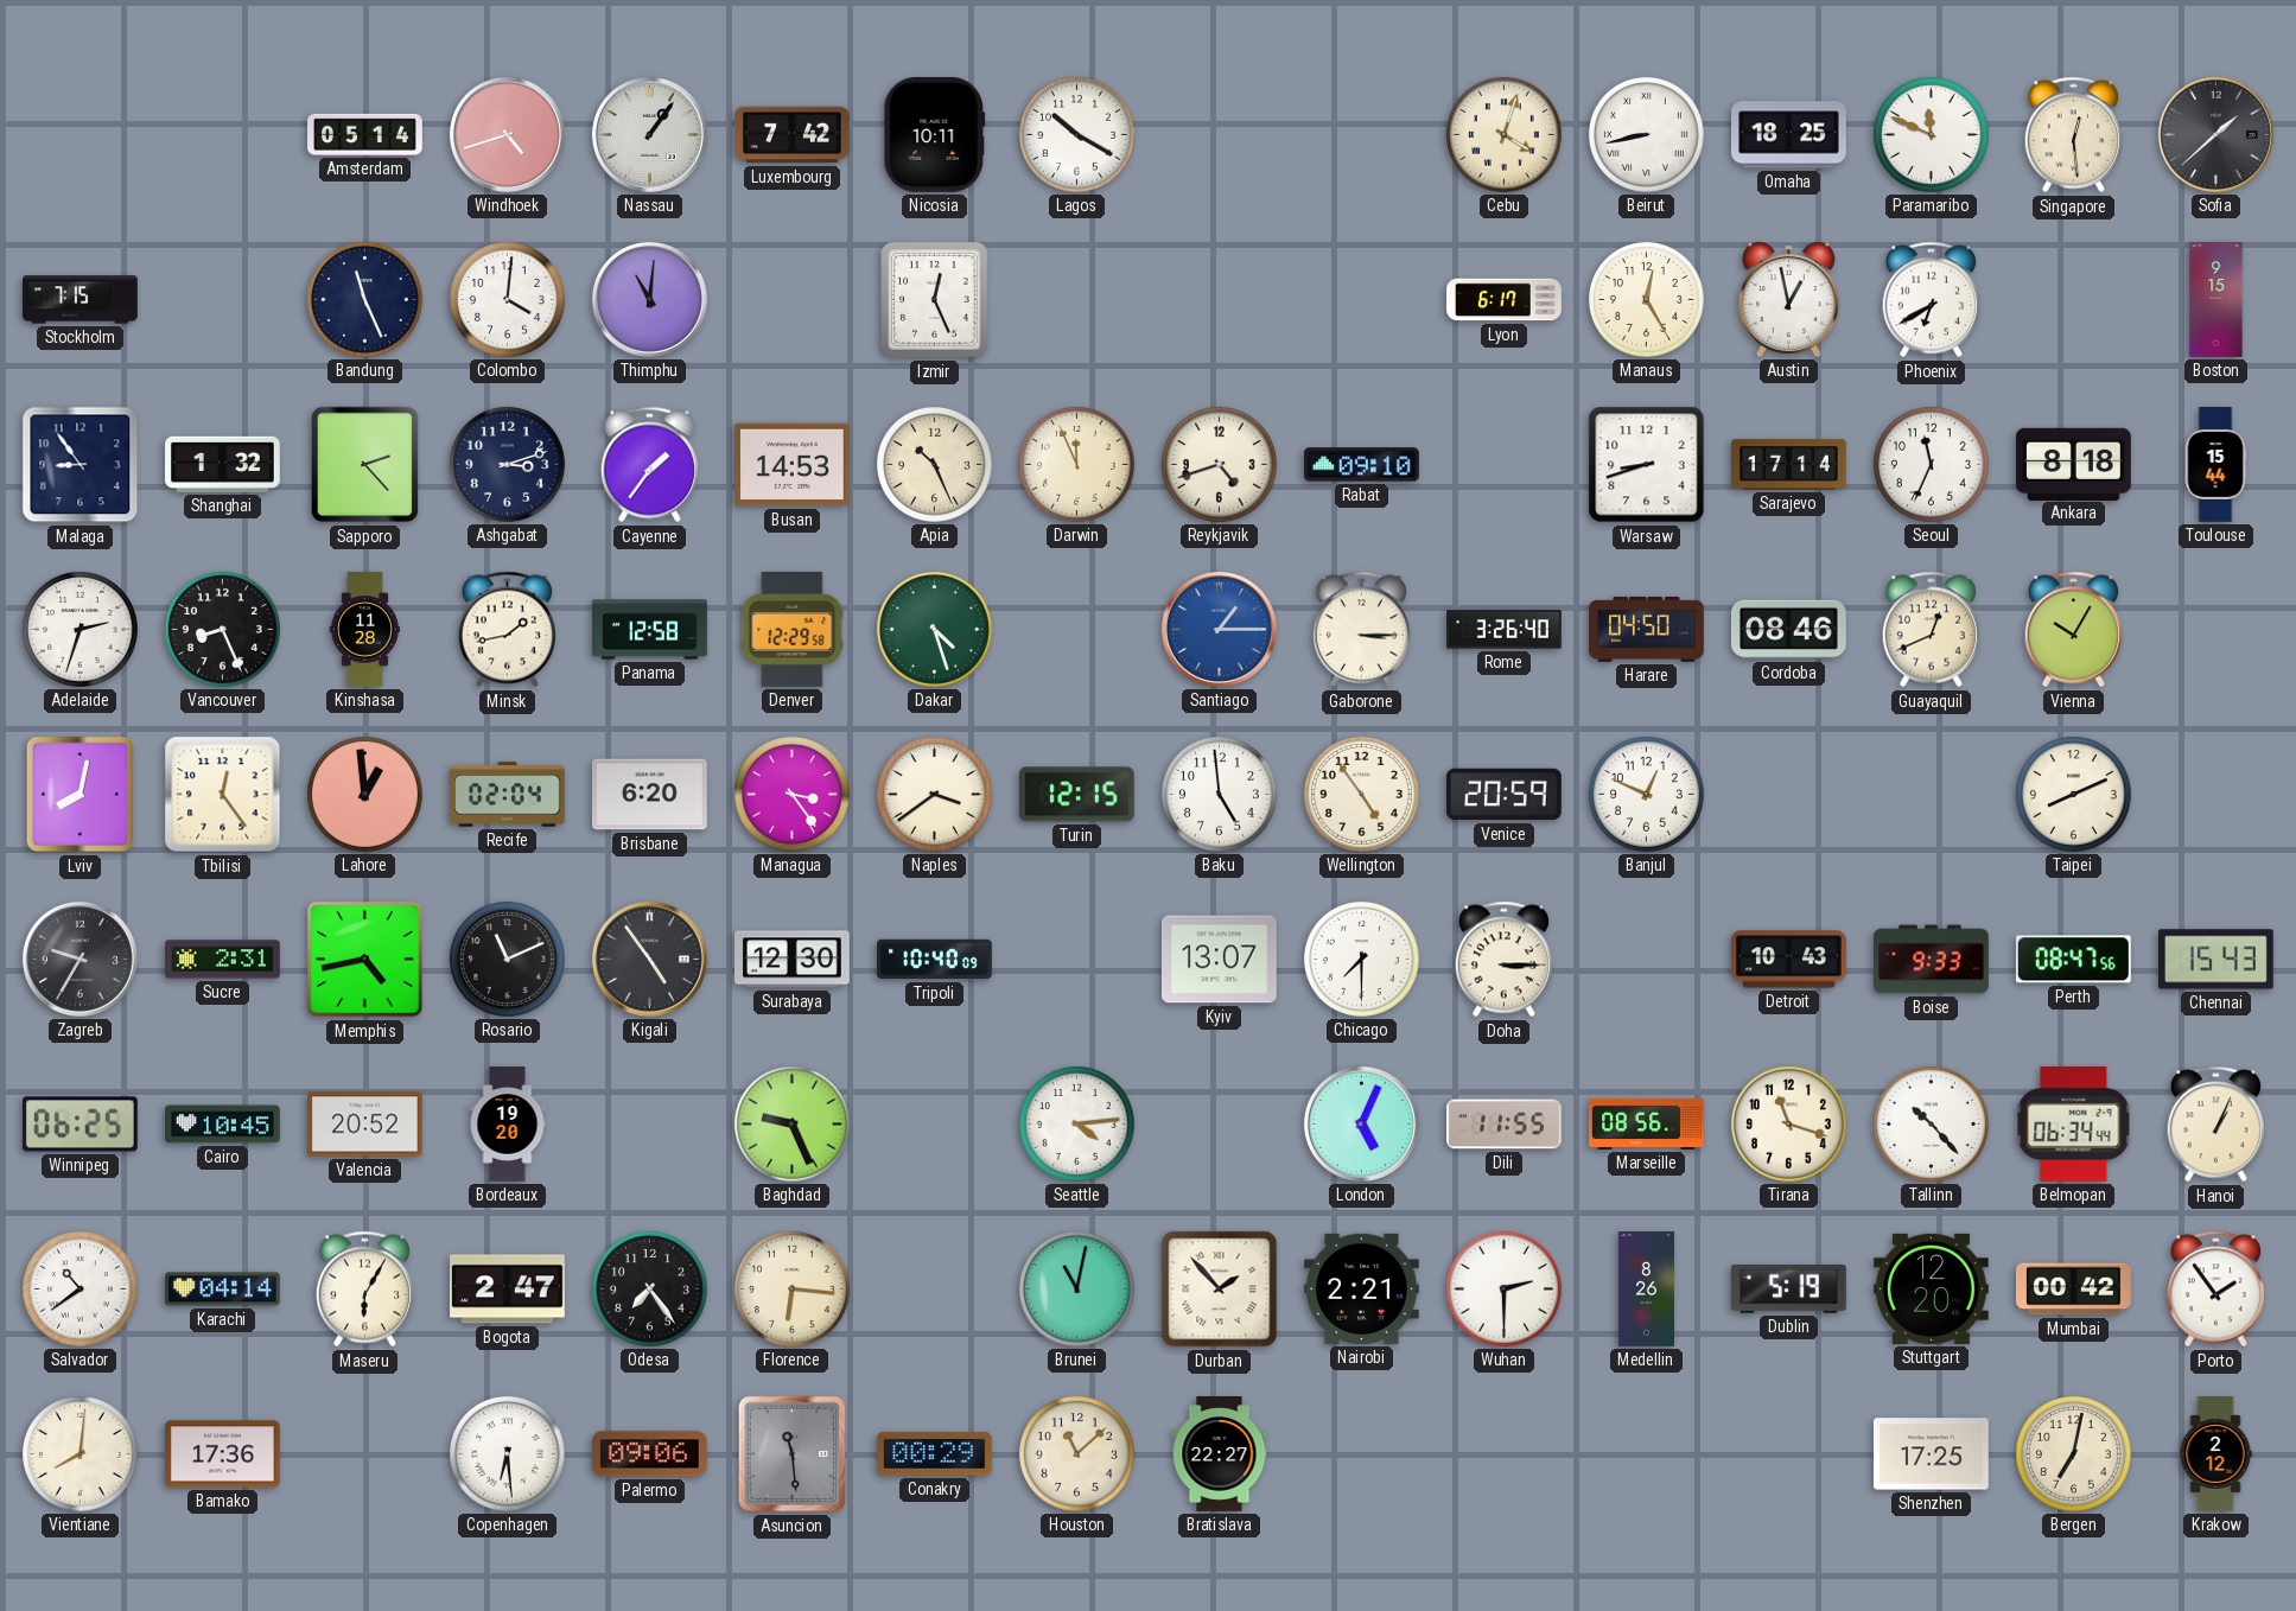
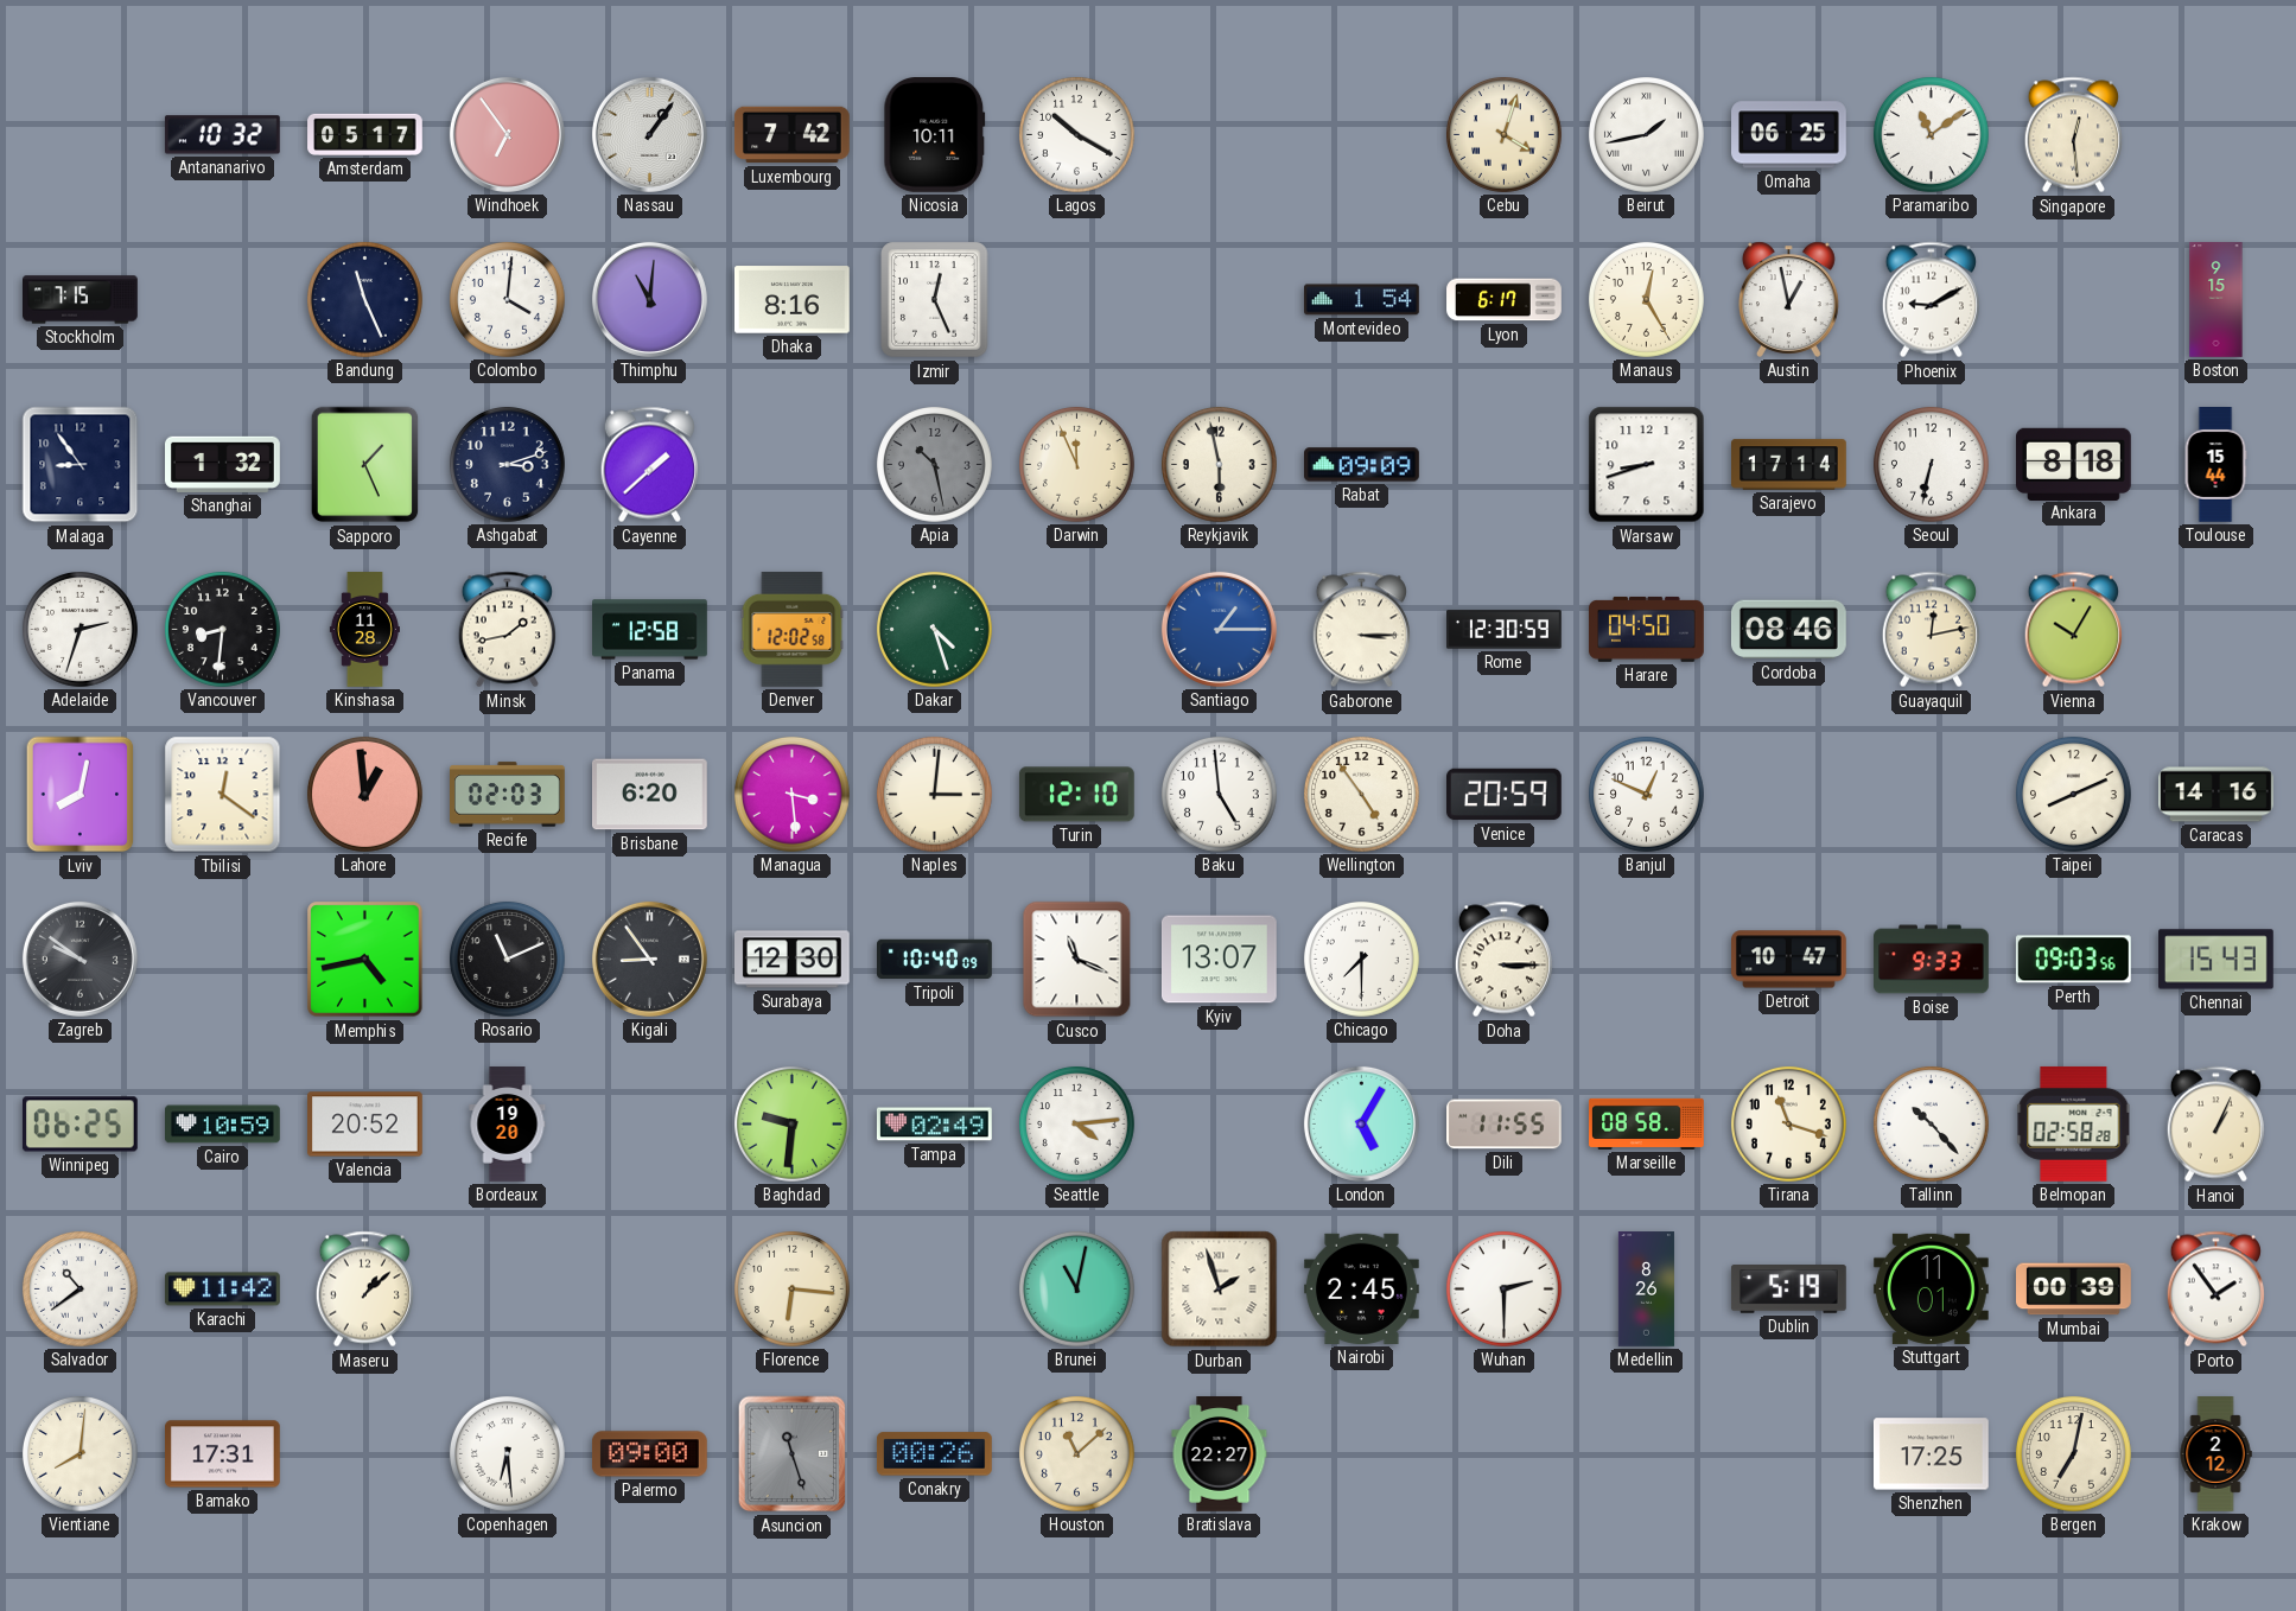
Antananarivo: none -> 10:32
Amsterdam: 05:14 -> 05:17
Windhoek: 4:42 -> 6:54
Beirut: 8:43 -> 1:43
Omaha: 18:25 -> 06:25
Paramaribo: 11:49 -> 11:09
Sofia: 1:38 -> none
Dhaka: none -> 8:16
Montevideo: none -> 1:54
Phoenix: 6:40 -> 9:10
Sapporo: 2:23 -> 1:26
Cayenne: 1:36 -> 1:38
Busan: 14:53 -> none
Apia: 10:26 -> 10:28
Apia dial: cream -> grey
Reykjavik: 4:42 -> 5:58
Rabat: 09:10 -> 09:09
Seoul: 11:34 -> 6:32
Vancouver: 8:26 -> 8:31
Denver: 12:29 -> 12:02
Rome: 3:26 -> 12:30
Guayaquil: 12:41 -> 12:13
Tbilisi: 12:24 -> 12:21
Recife: 02:04 -> 02:03
Managua: 3:24 -> 3:29
Naples: 3:39 -> 3:01
Turin: 12:15 -> 12:10
Caracas: none -> 14:16
Zagreb: 9:35 -> 9:51
Sucre: 2:31 -> none
Kigali: 4:54 -> 8:54
Cusco: none -> 11:19
Detroit: 10:43 -> 10:47
Perth: 08:47 -> 09:03
Cairo: 10:45 -> 10:59
Baghdad: 9:26 -> 9:31
Tampa: none -> 02:49
London: 5:04 -> 5:05
Marseille: 08:56 -> 08:58
Belmopan: 06:34 -> 02:58
Karachi: 04:14 -> 11:42
Maseru: 6:05 -> 1:08
Bogota: 2:47 -> none
Odesa: 7:24 -> none
Durban: 1:53 -> 1:57
Nairobi: 2:21 -> 2:45
Stuttgart: 12:20 -> 11:01
Mumbai: 00:42 -> 00:39
Bamako: 17:36 -> 17:31
Palermo: 09:06 -> 09:00
Asuncion: 11:29 -> 11:27
Conakry: 00:29 -> 00:26
